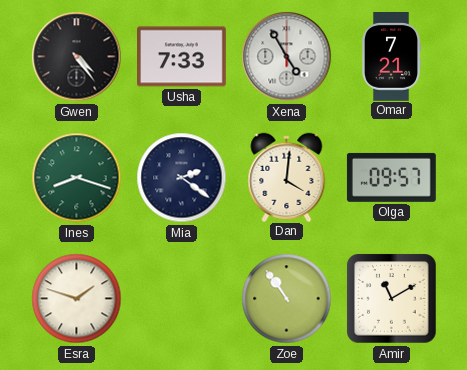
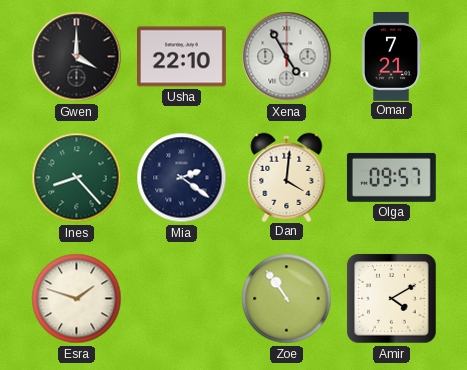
Gwen: 4:24 -> 4:00
Usha: 7:33 -> 22:10
Ines: 8:18 -> 8:23
Amir: 11:10 -> 4:10
